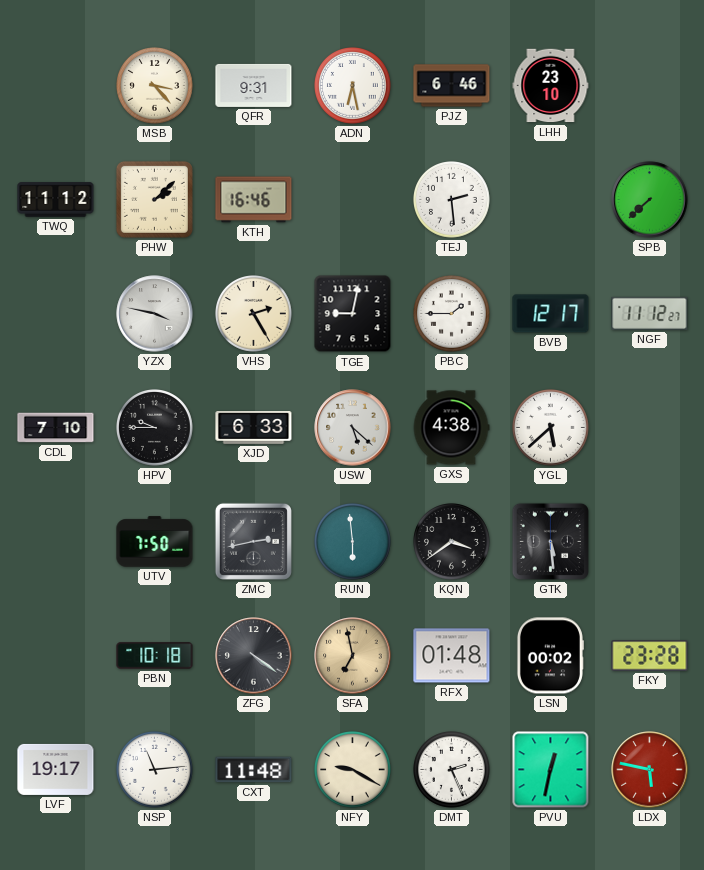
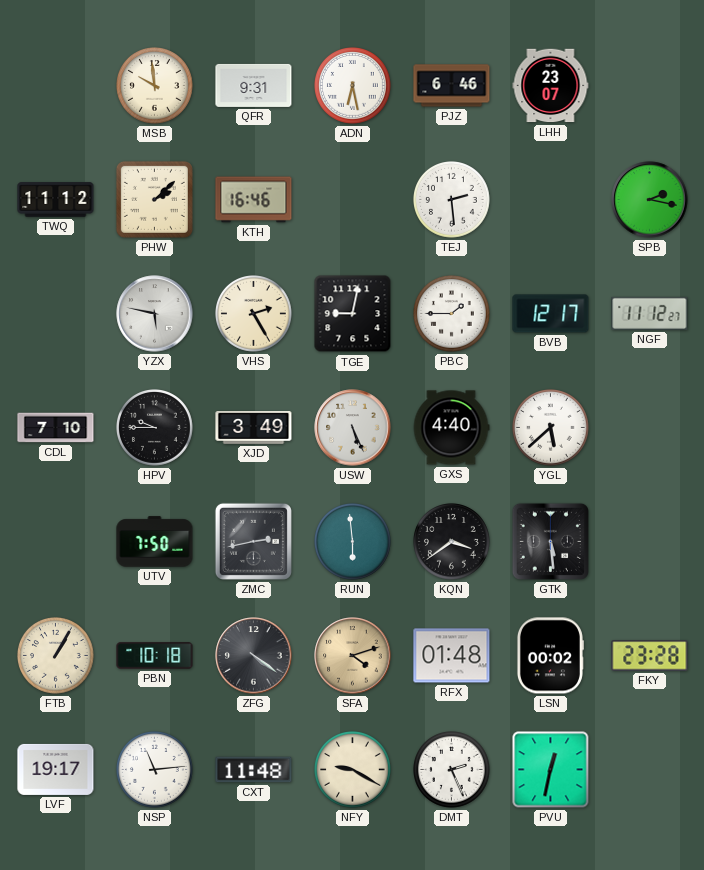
MSB: 3:23 -> 9:59
LHH: 23:10 -> 23:07
SPB: 7:38 -> 2:17
YZX: 3:47 -> 5:47
XJD: 6:33 -> 3:49
USW: 5:22 -> 5:26
GXS: 4:38 -> 4:40
FTB: none -> 1:05
SFA: 6:58 -> 4:12
LDX: 5:47 -> none
